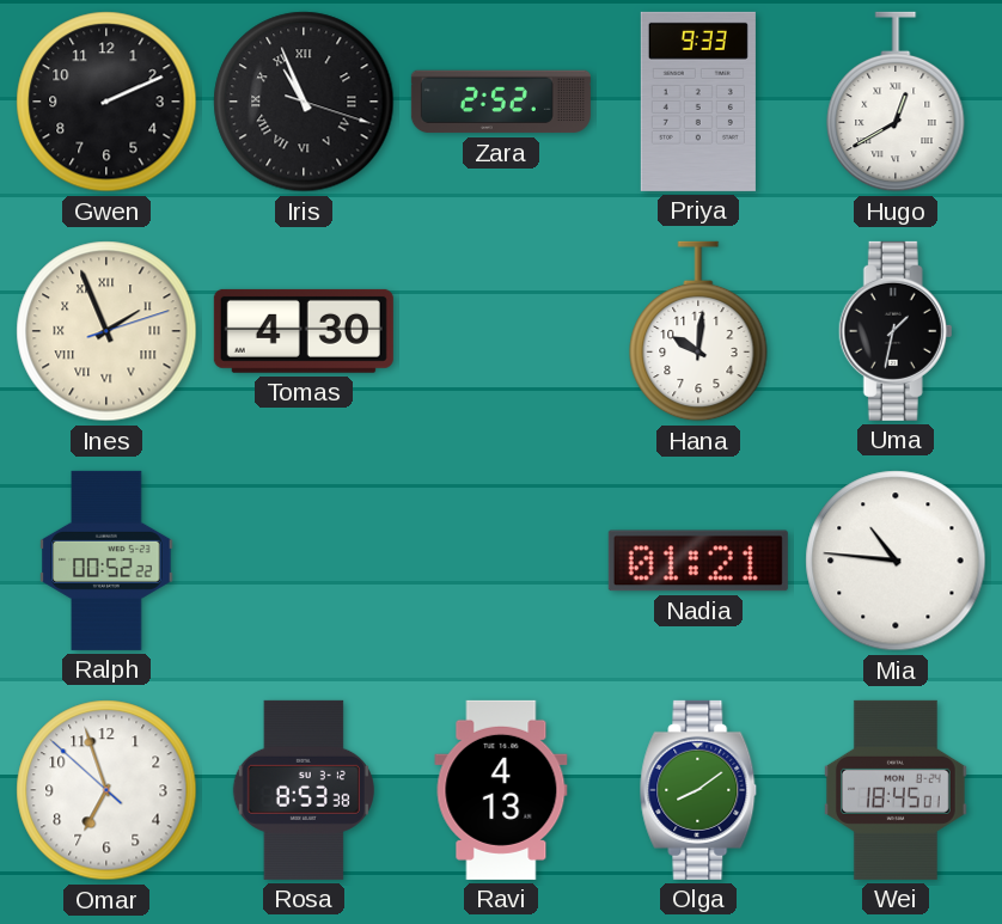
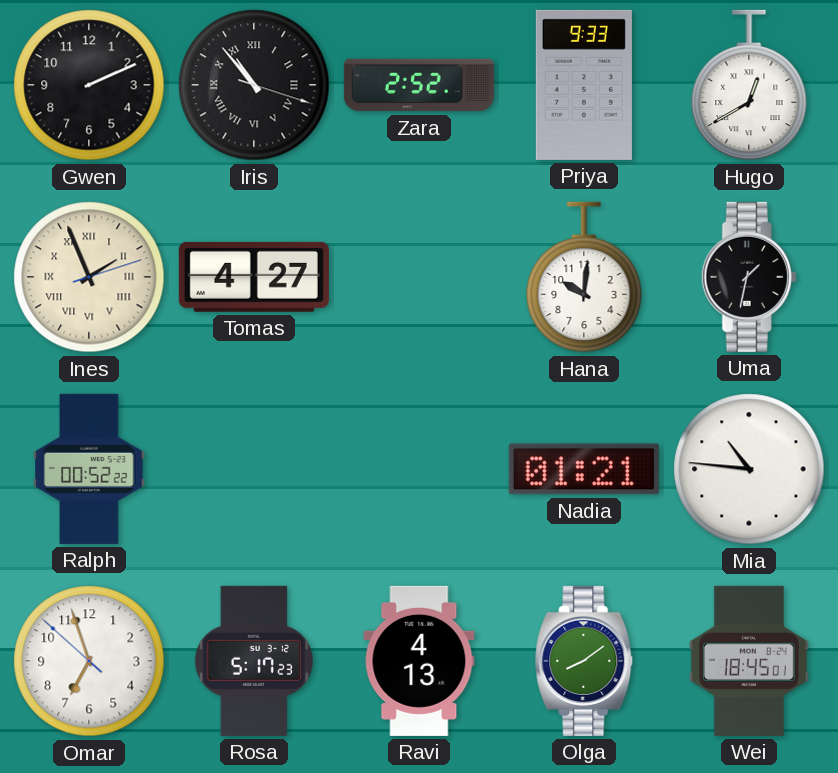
Iris: 10:56 -> 10:53
Tomas: 4:30 -> 4:27
Rosa: 8:53 -> 5:17
